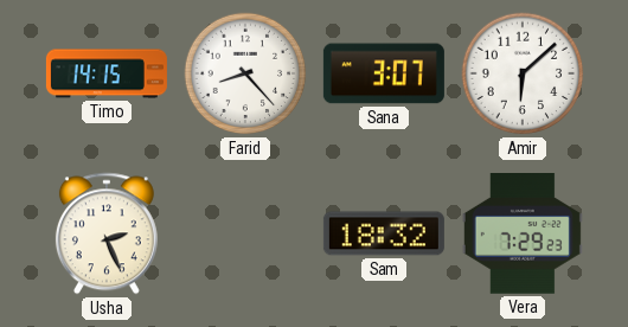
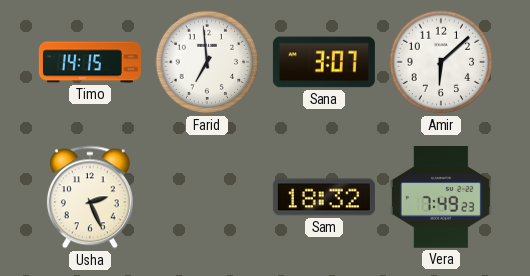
Farid: 8:23 -> 6:59
Vera: 7:29 -> 7:49
